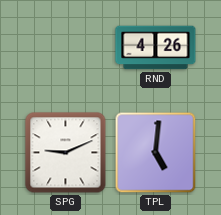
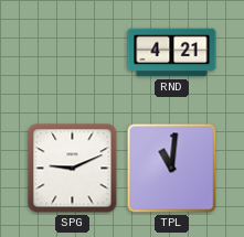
RND: 4:26 -> 4:21
TPL: 5:01 -> 11:01
